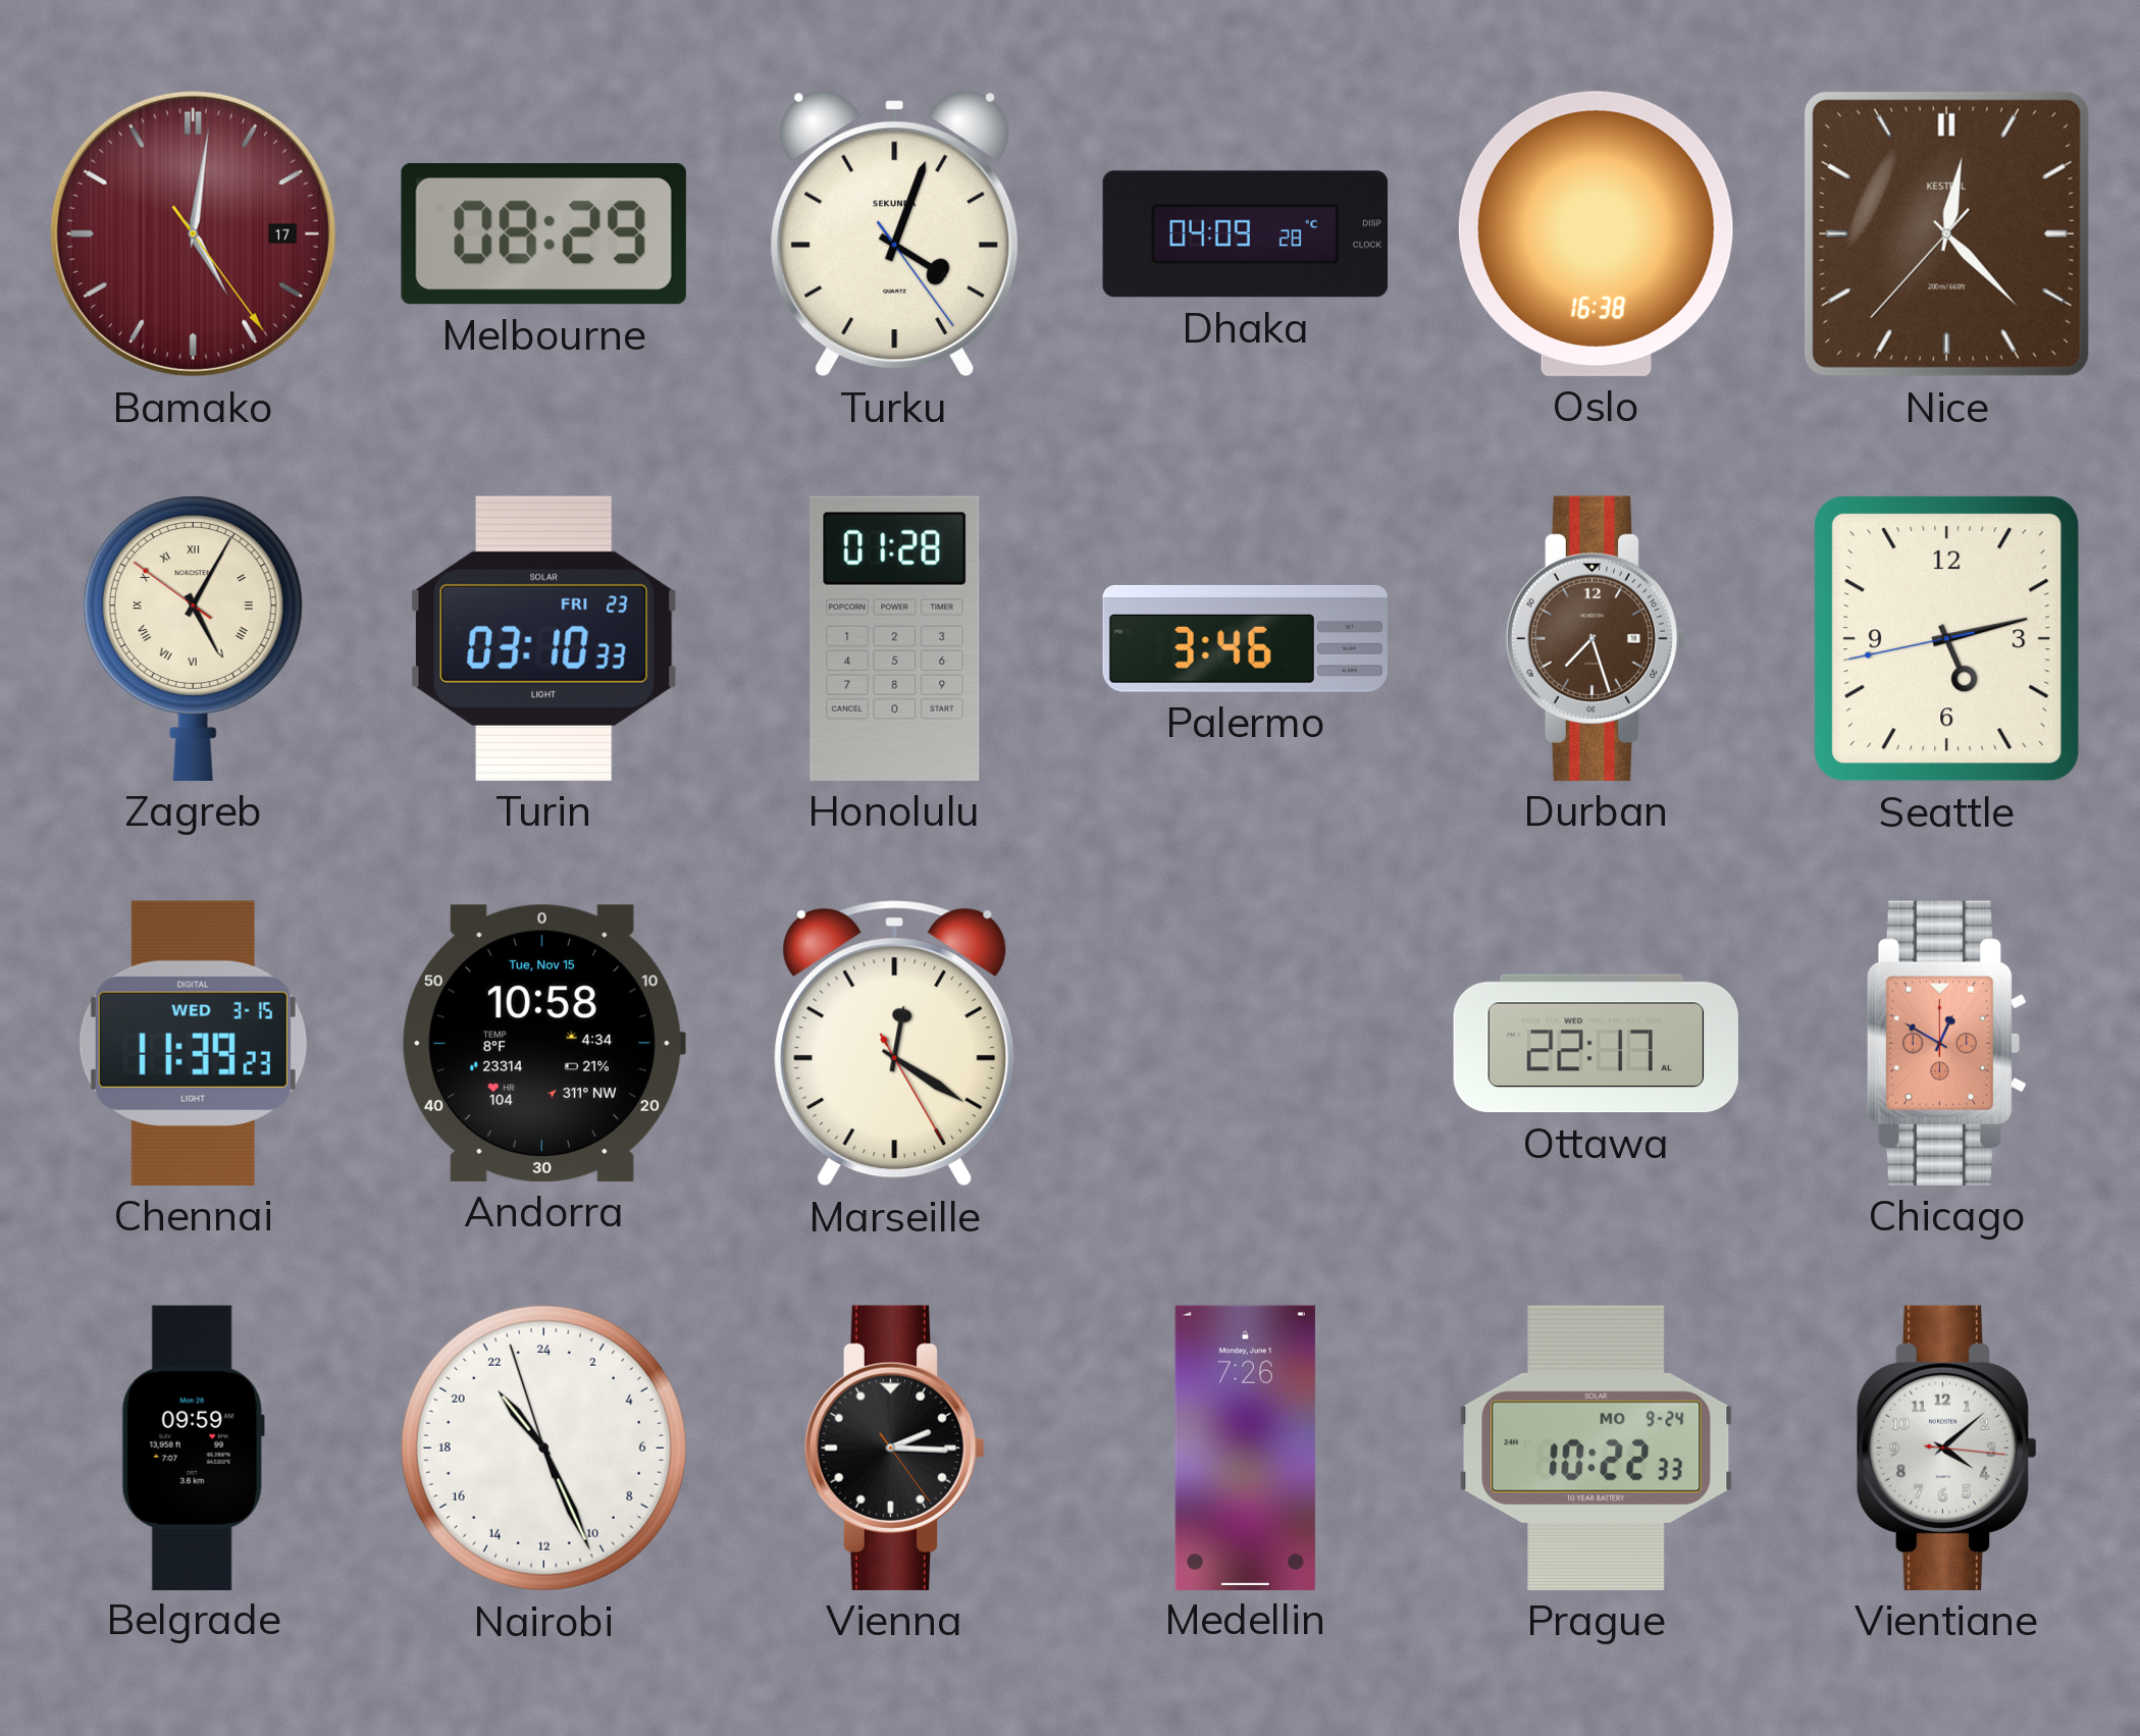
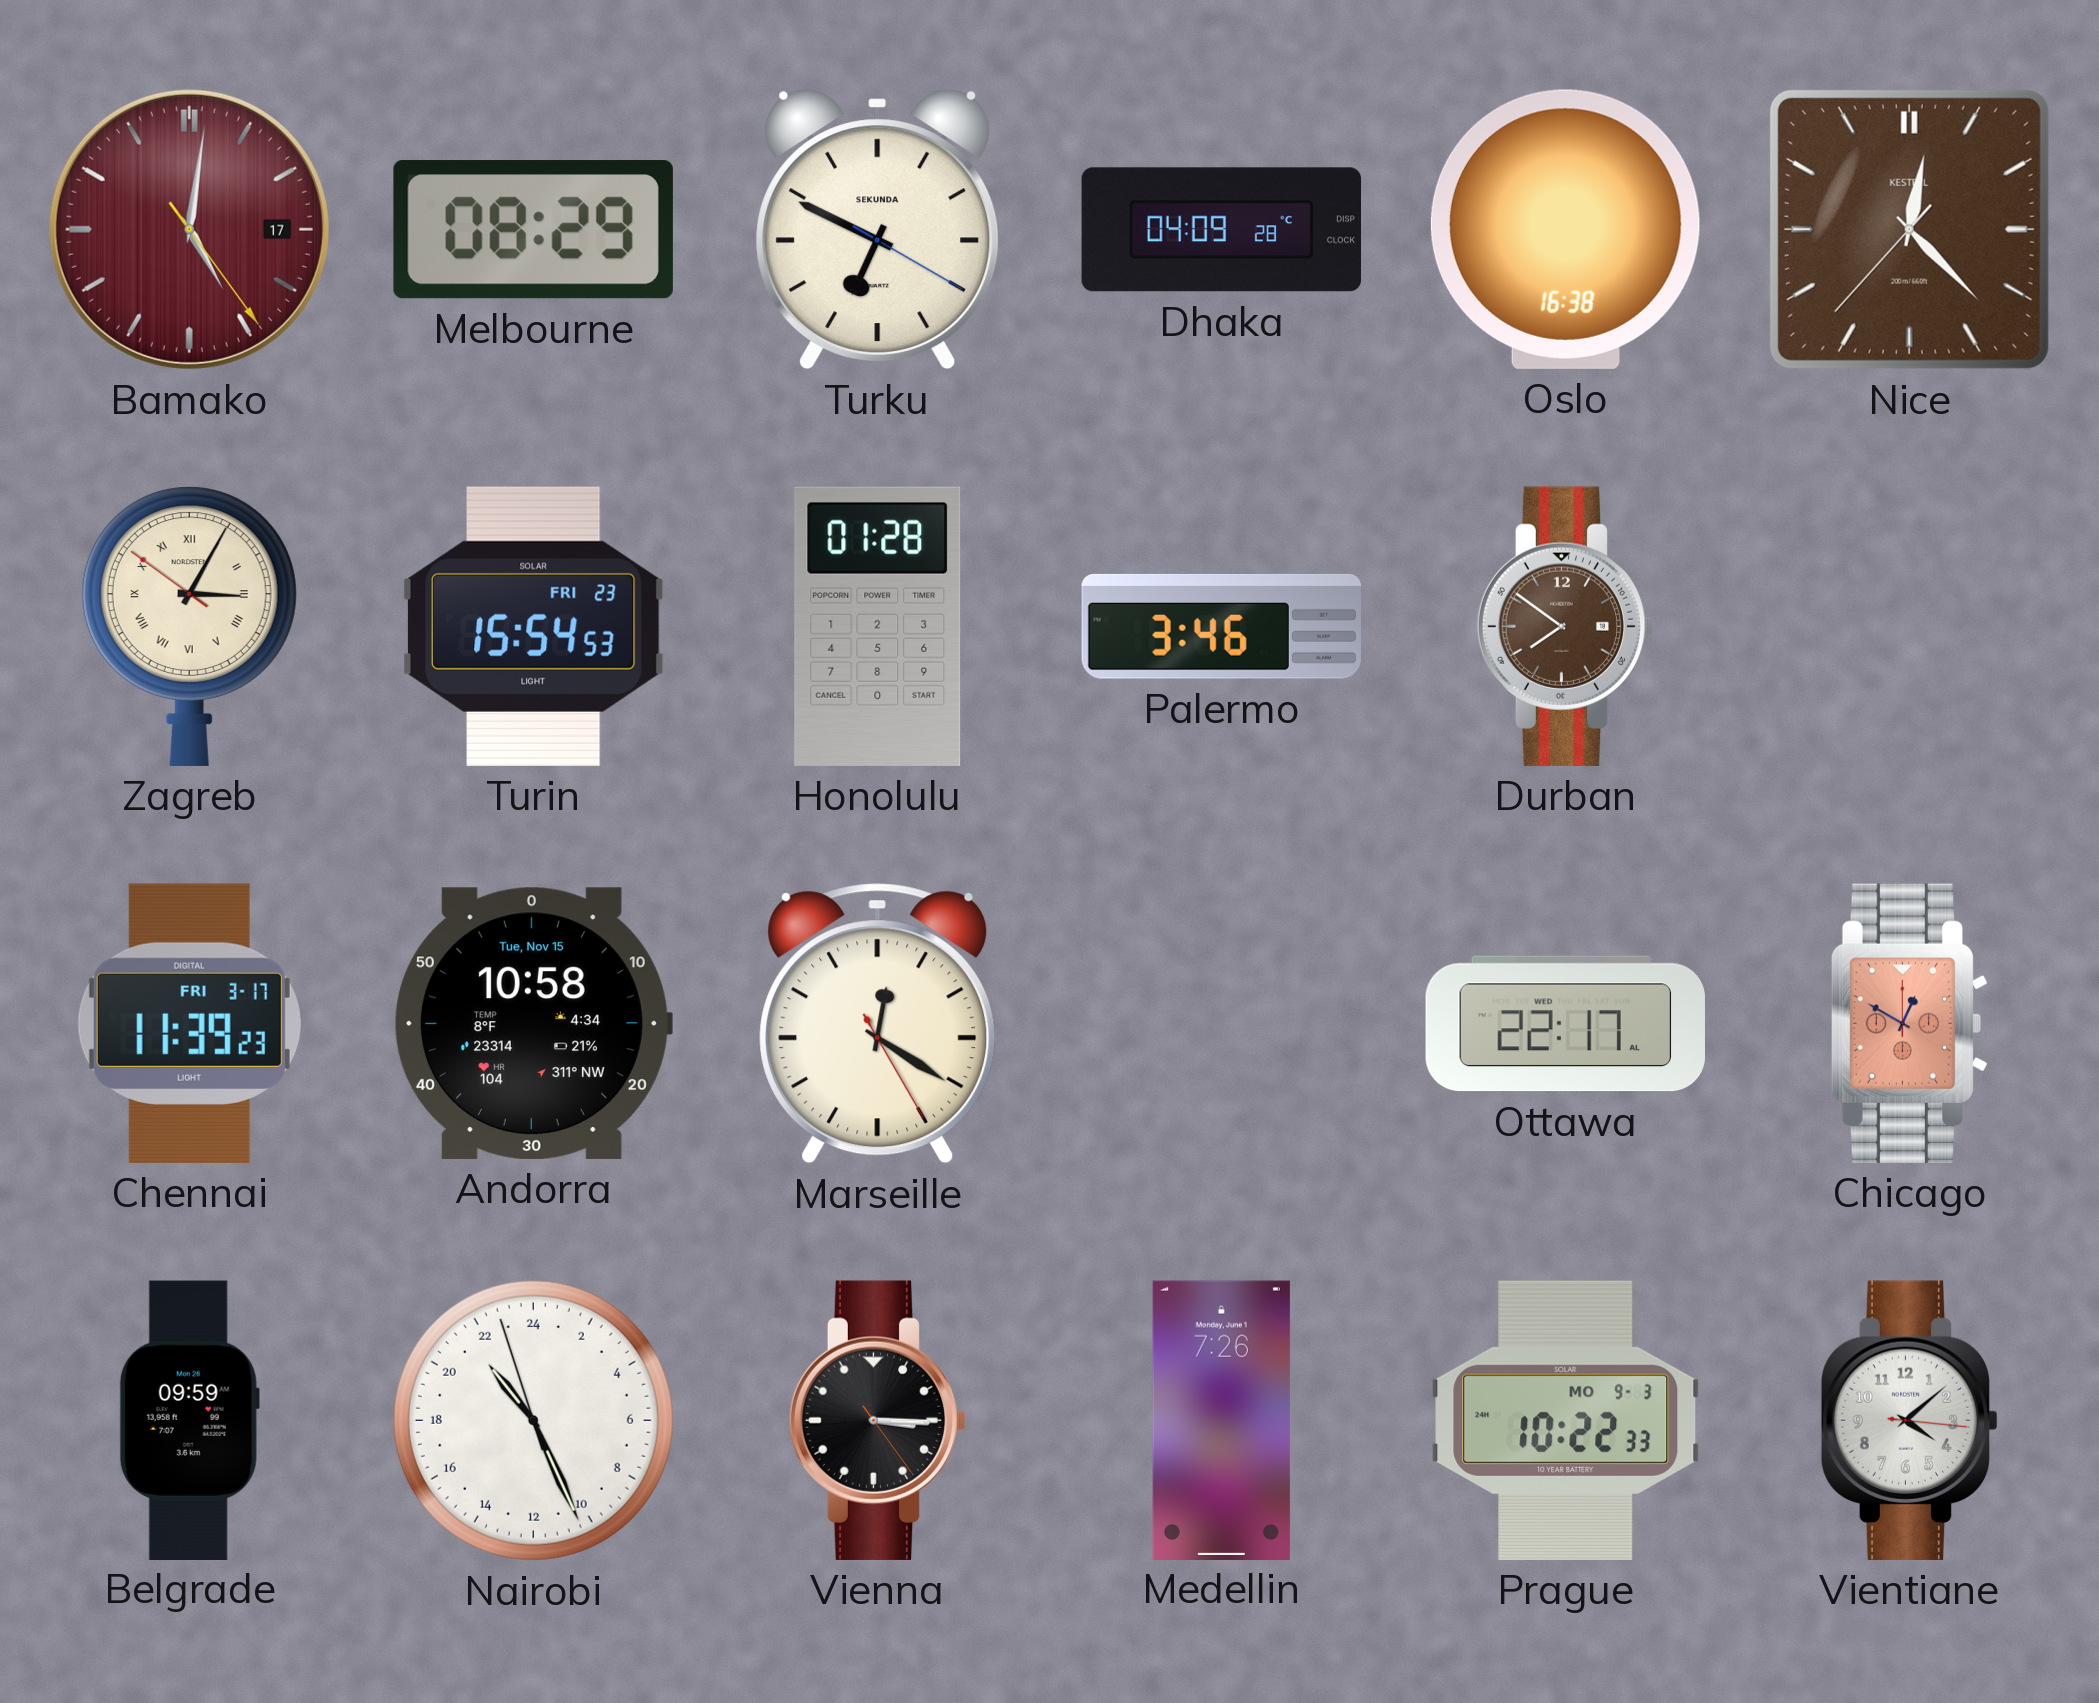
Turku: 4:03 -> 6:49
Zagreb: 5:04 -> 3:04
Turin: 03:10 -> 15:54
Durban: 7:27 -> 7:51
Seattle: 5:12 -> none
Chennai date: WED 3-15 -> FRI 3-17
Vienna: 2:15 -> 3:15
Prague date: MO 9-24 -> MO 9-3
